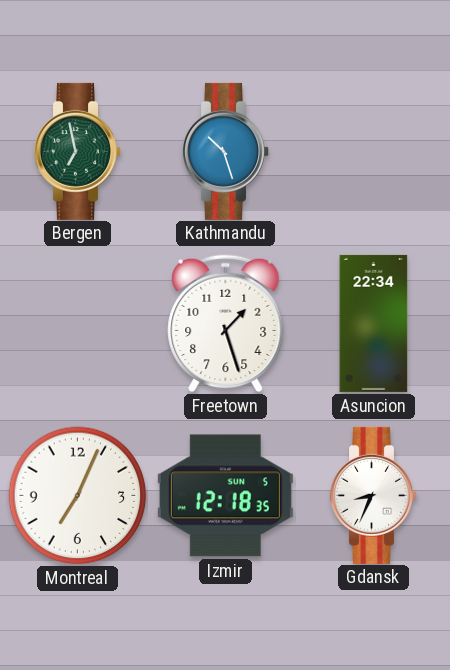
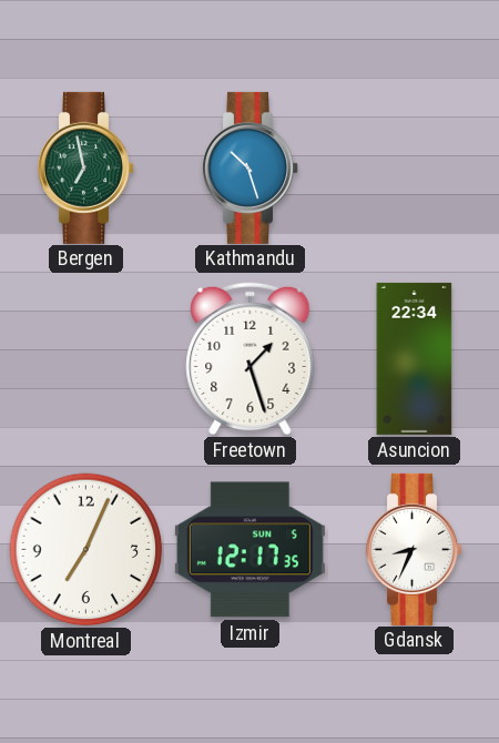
Izmir: 12:18 -> 12:17
